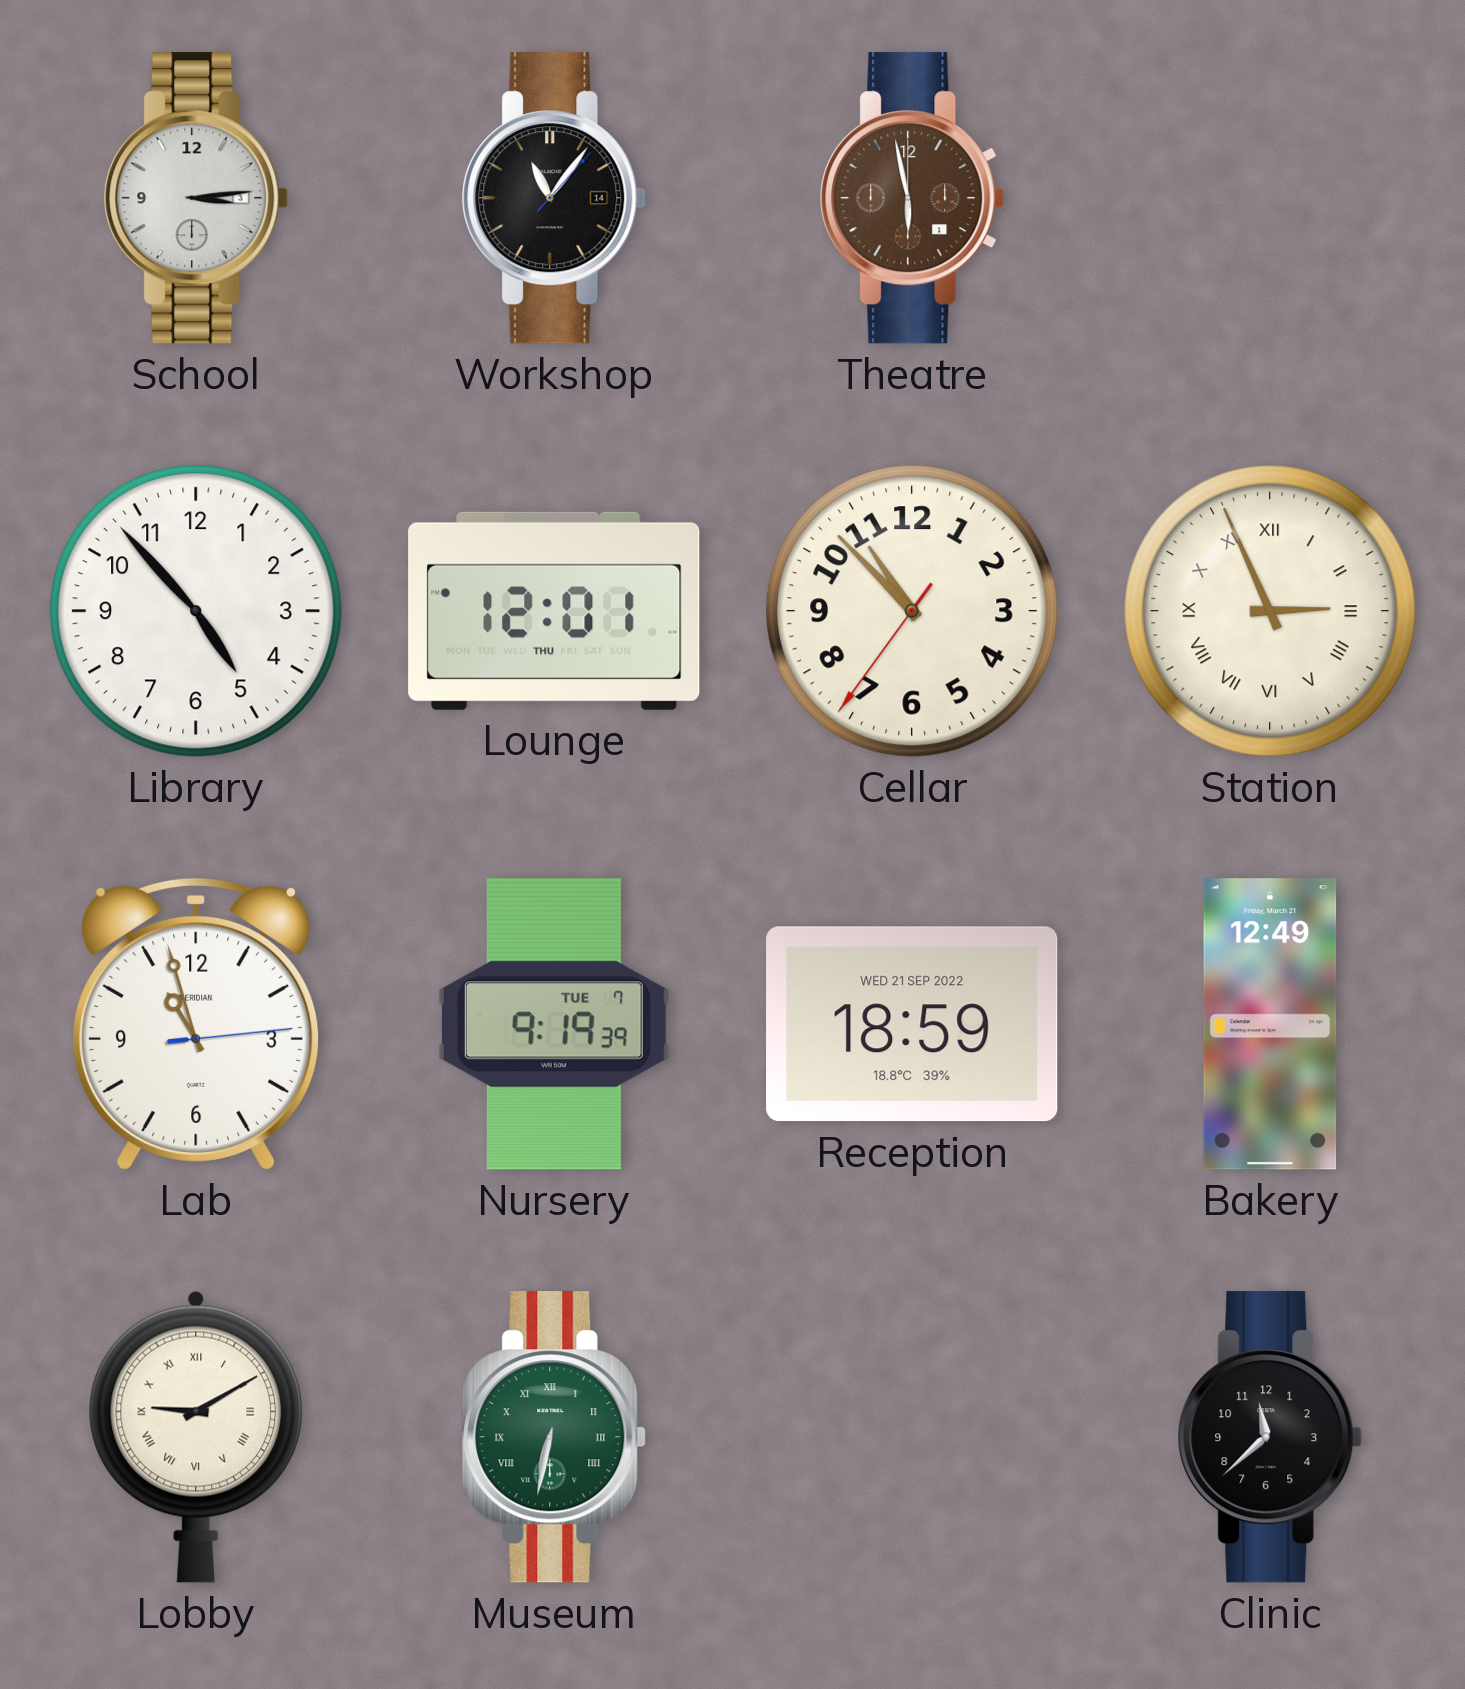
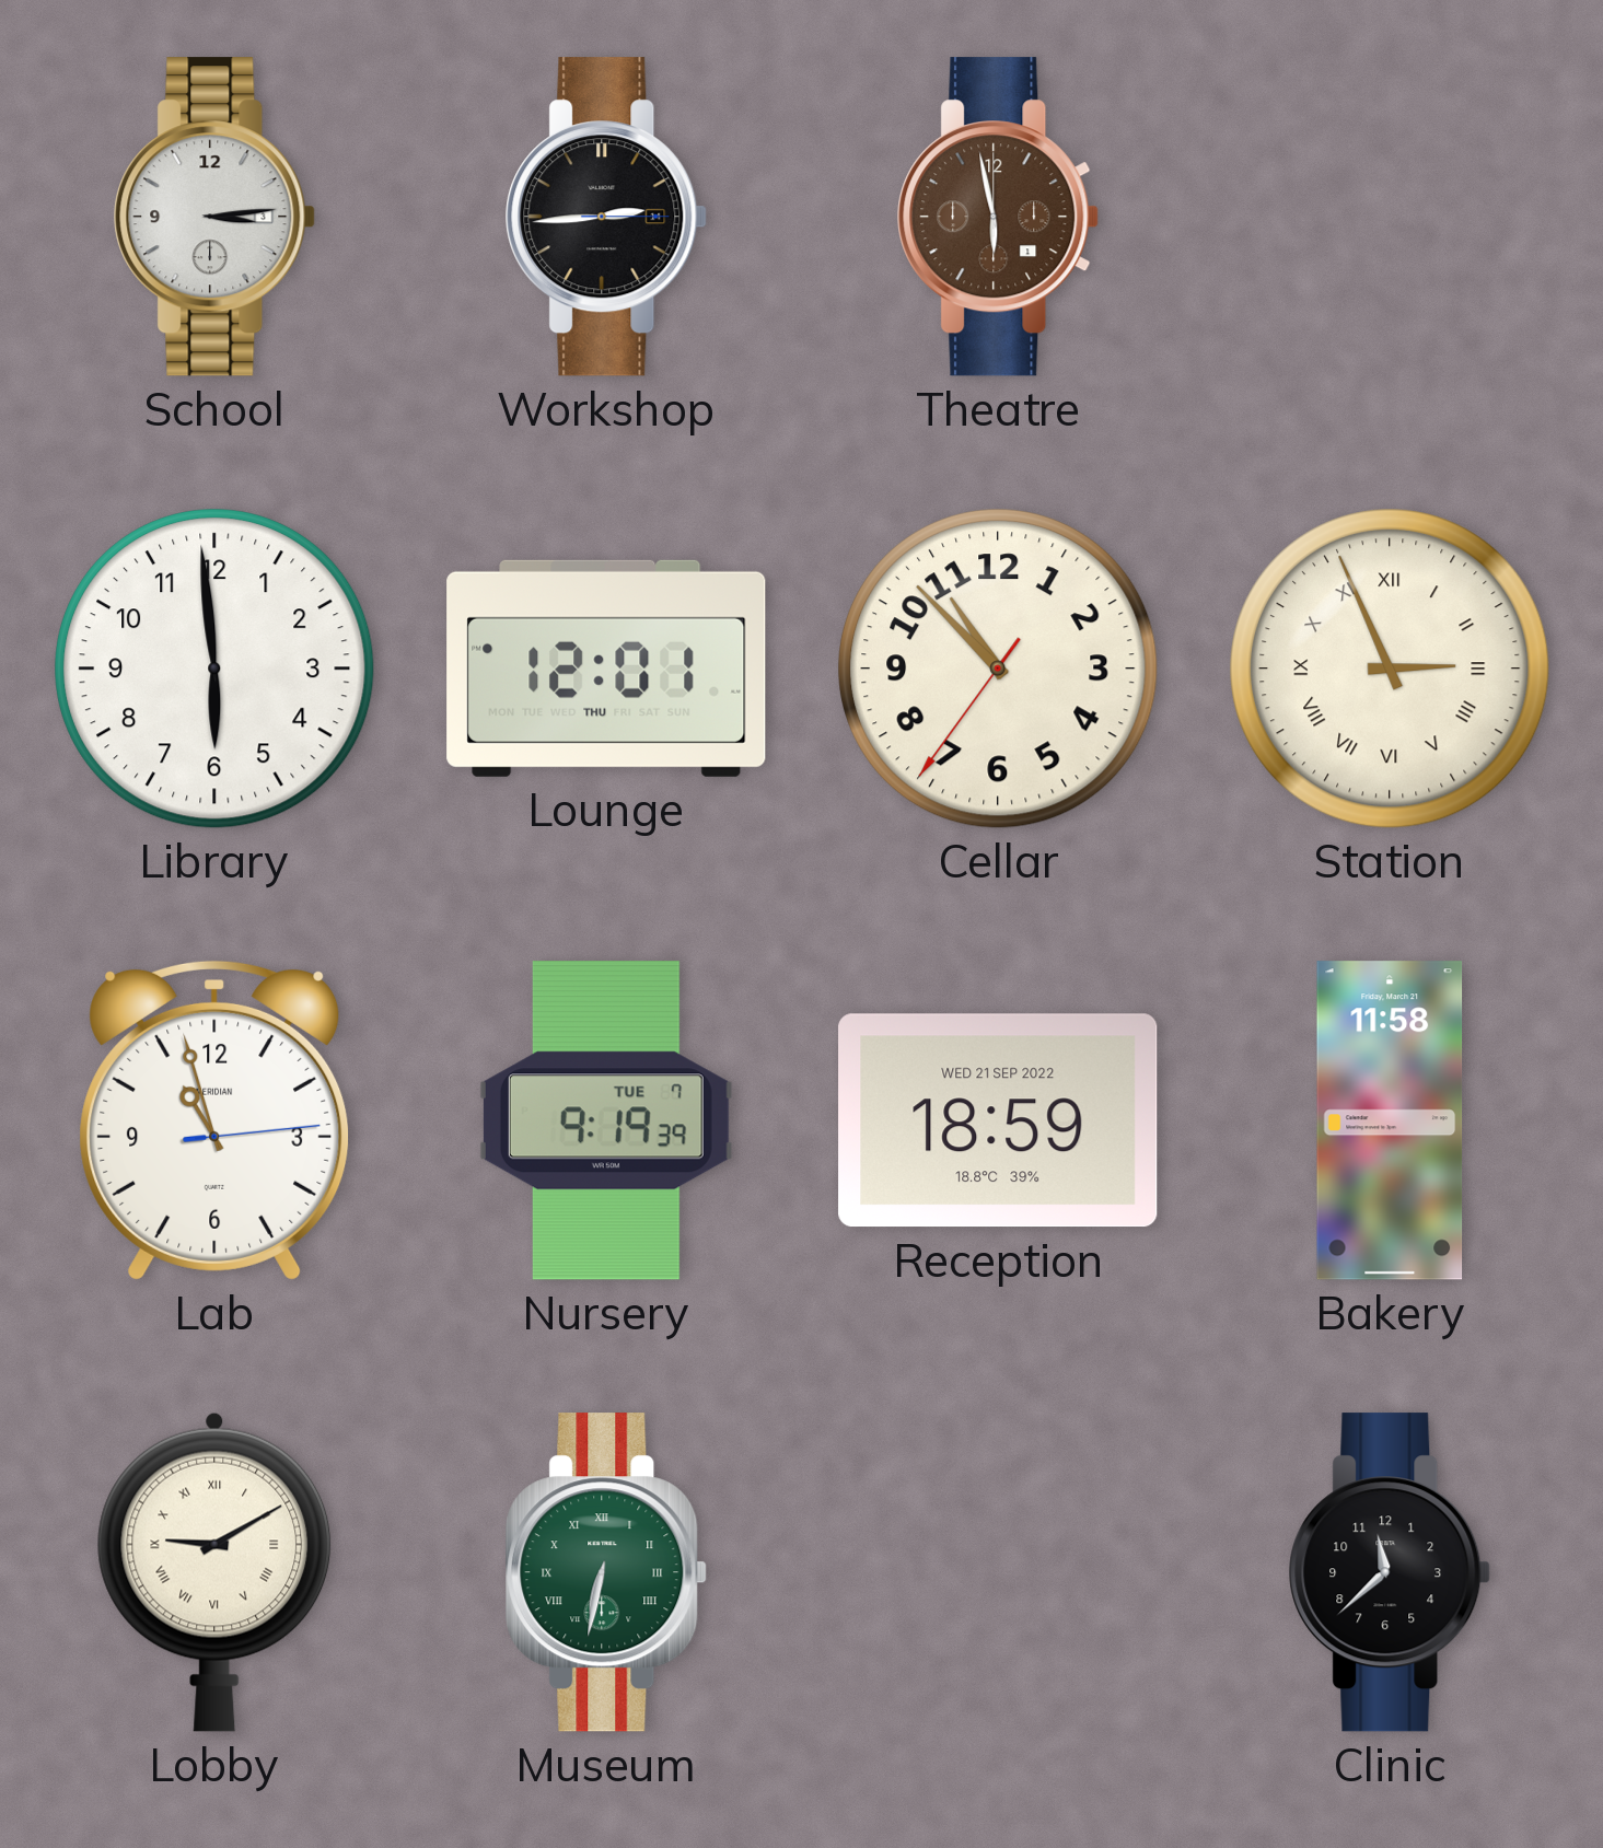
Workshop: 11:06 -> 2:44
Library: 4:53 -> 5:59
Bakery: 12:49 -> 11:58
